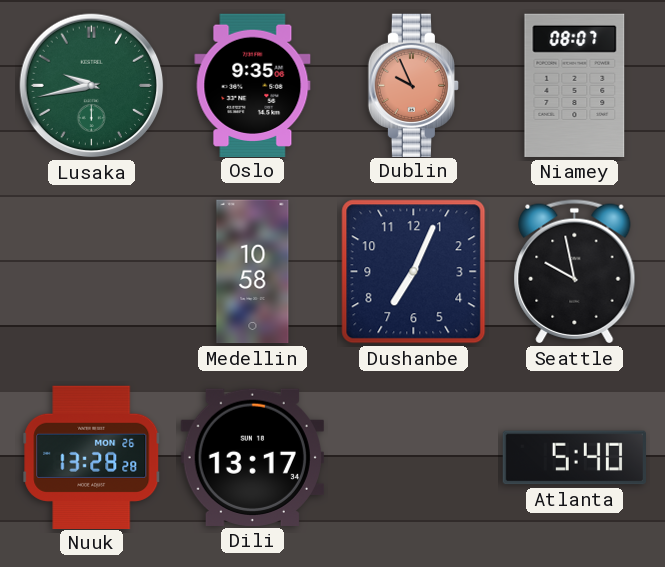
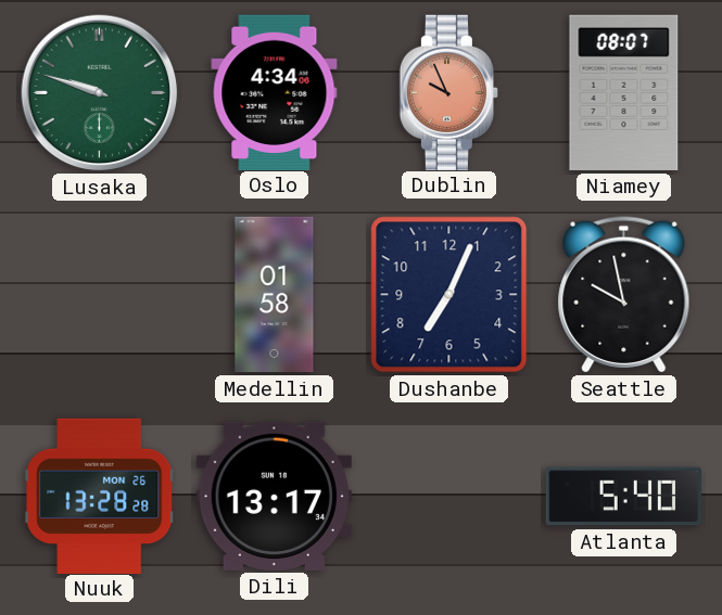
Lusaka: 9:43 -> 9:48
Oslo: 9:35 -> 4:34
Medellin: 10:58 -> 01:58
